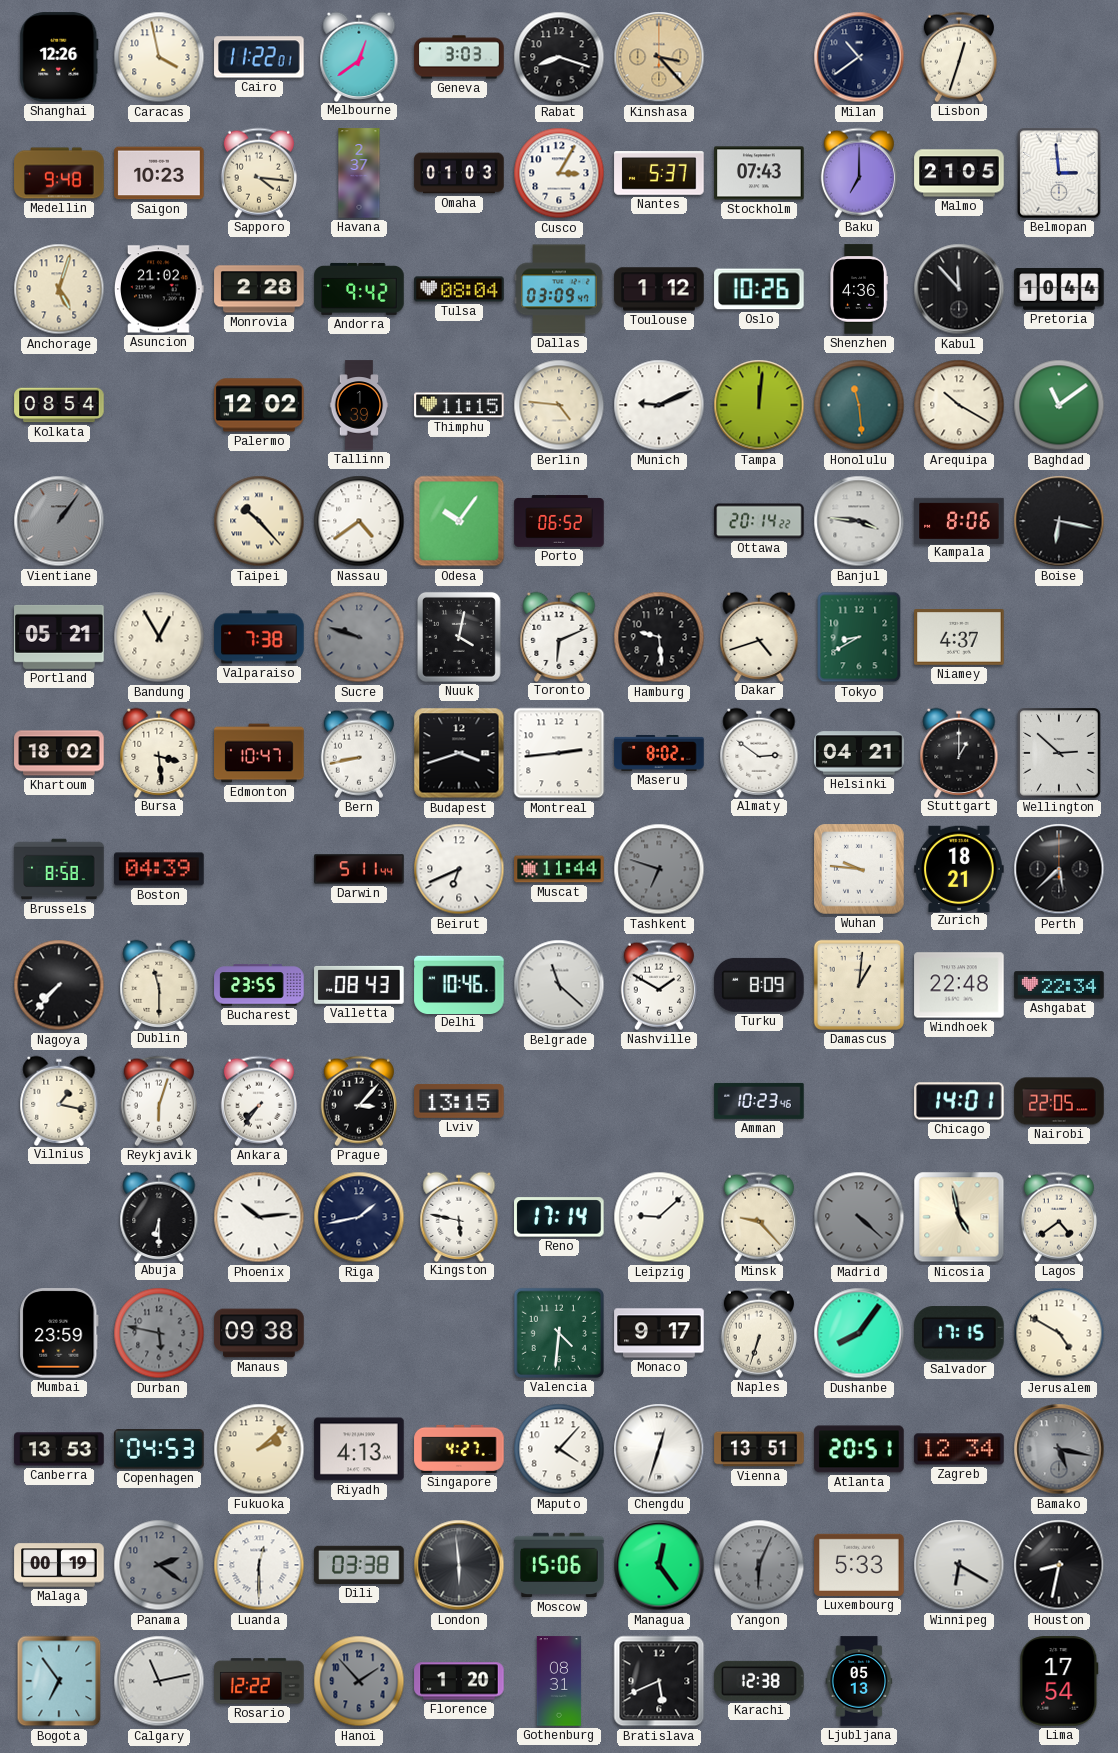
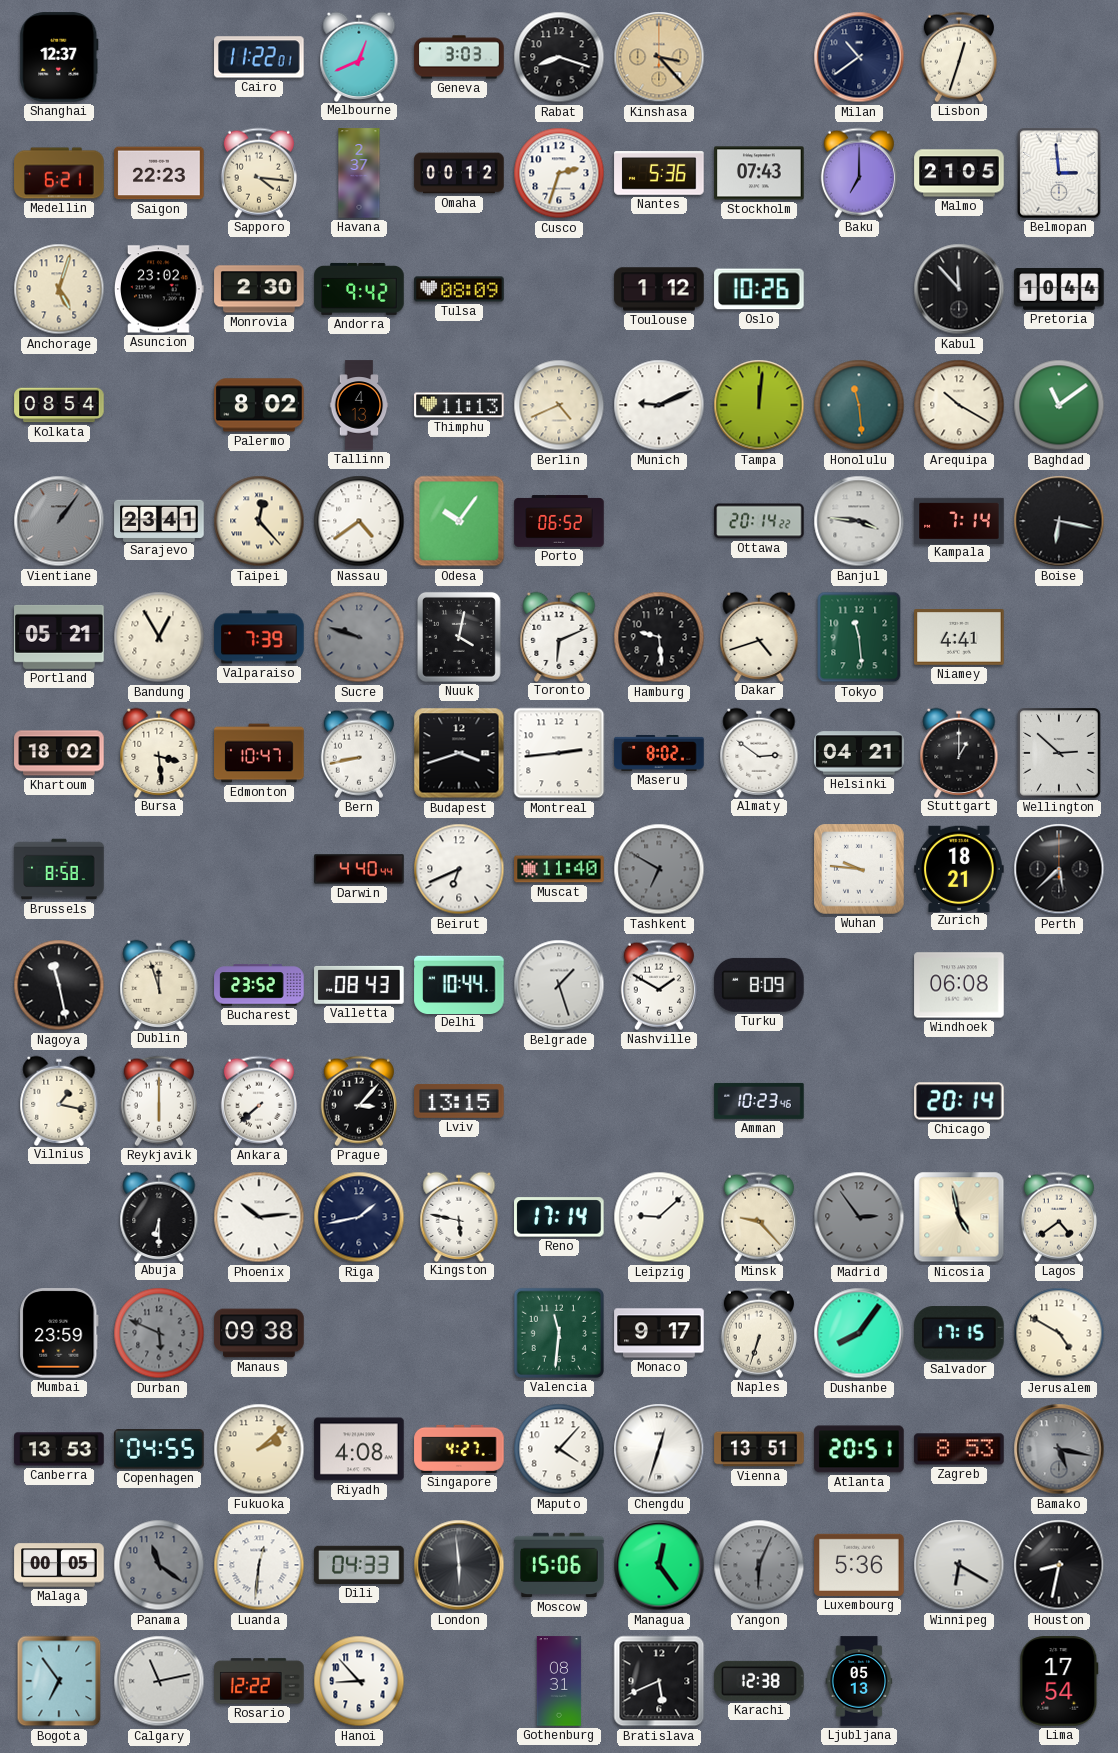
Shanghai: 12:26 -> 12:37
Caracas: 3:58 -> none
Melbourne: 12:39 -> 12:41
Medellin: 9:48 -> 6:21
Saigon: 10:23 -> 22:23
Omaha: 01:03 -> 00:12
Cusco: 3:05 -> 2:33
Nantes: 5:37 -> 5:36
Asuncion: 21:02 -> 23:02
Monrovia: 2:28 -> 2:30
Tulsa: 08:04 -> 08:09
Dallas: 03:09 -> none
Shenzhen: 4:36 -> none
Palermo: 12:02 -> 8:02
Tallinn: 1:39 -> 4:13
Thimphu: 11:15 -> 11:13
Berlin: 4:46 -> 4:41
Sarajevo: none -> 23:41
Taipei: 10:23 -> 12:23
Kampala: 8:06 -> 7:14
Valparaiso: 7:38 -> 7:39
Tokyo: 8:40 -> 11:29
Niamey: 4:37 -> 4:41
Boston: 04:39 -> none
Darwin: 5:11 -> 4:40
Muscat: 11:44 -> 11:40
Tashkent: 6:48 -> 6:50
Nagoya: 7:37 -> 11:28
Dublin: 11:30 -> 11:57
Bucharest: 23:55 -> 23:52
Delhi: 10:46 -> 10:44
Belgrade: 11:22 -> 1:27
Damascus: 1:01 -> none
Windhoek: 22:48 -> 06:08
Ashgabat: 22:34 -> none
Reykjavik: 6:03 -> 6:00
Ankara: 7:36 -> 7:38
Chicago: 14:01 -> 20:14
Nairobi: 22:05 -> none
Madrid: 4:22 -> 2:54
Durban: 5:47 -> 5:49
Valencia: 4:31 -> 11:31
Copenhagen: 04:53 -> 04:55
Riyadh: 4:13 -> 4:08
Zagreb: 12:34 -> 8:53
Malaga: 00:19 -> 00:05
Panama: 2:21 -> 11:21
Luanda: 12:30 -> 12:31
Dili: 03:38 -> 04:33
Luxembourg: 5:33 -> 5:36
Hanoi: 1:53 -> 8:53
Hanoi dial: grey -> white
Florence: 1:20 -> none
